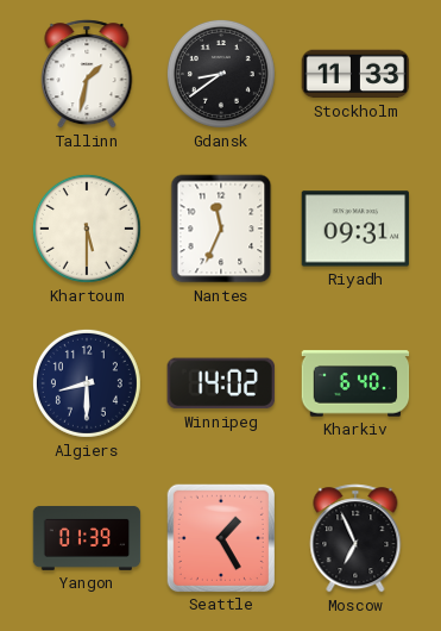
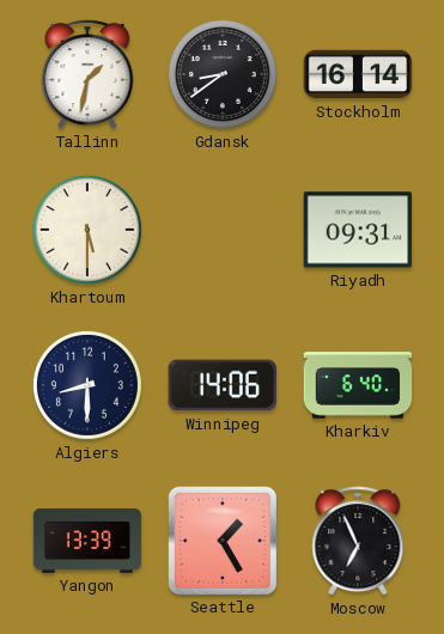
Stockholm: 11:33 -> 16:14
Nantes: 11:34 -> none
Winnipeg: 14:02 -> 14:06
Yangon: 01:39 -> 13:39
